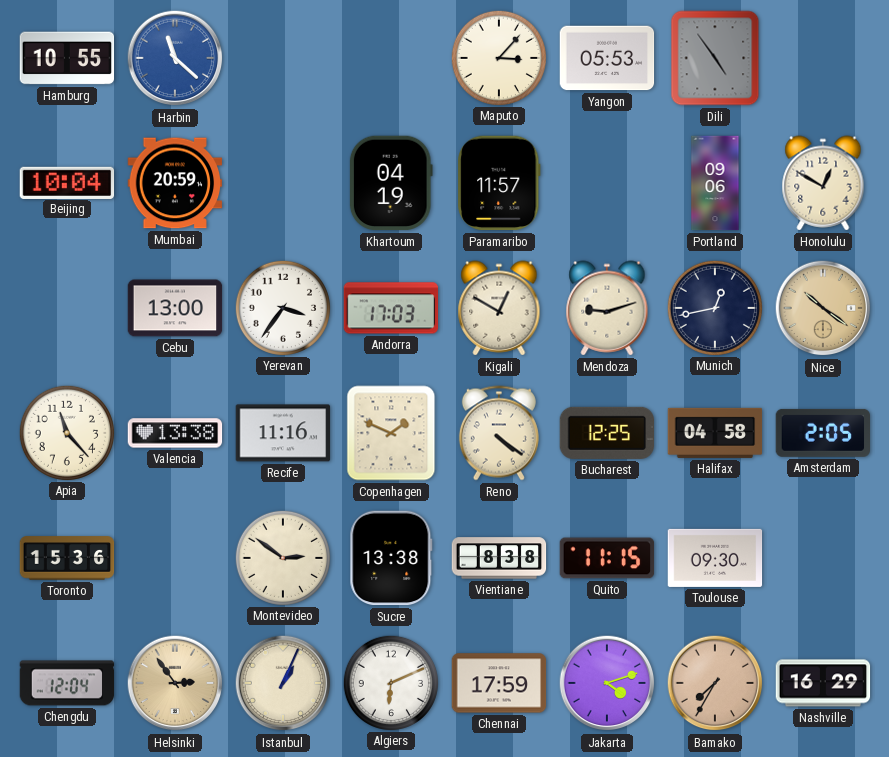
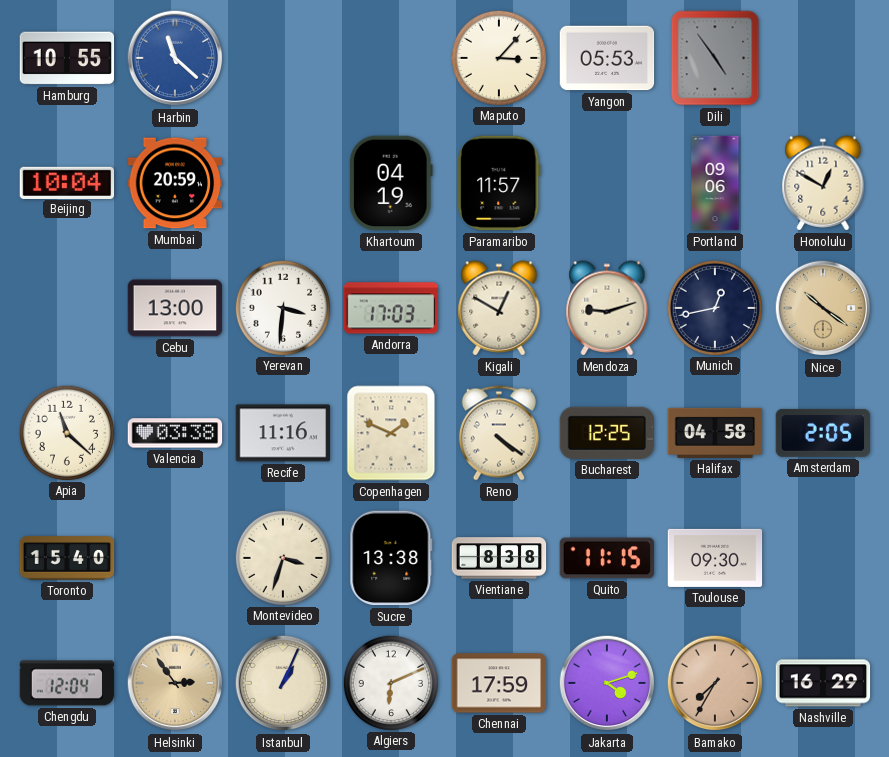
Yerevan: 3:36 -> 3:31
Apia: 11:23 -> 11:22
Valencia: 13:38 -> 03:38
Toronto: 15:36 -> 15:40
Montevideo: 2:51 -> 3:33
